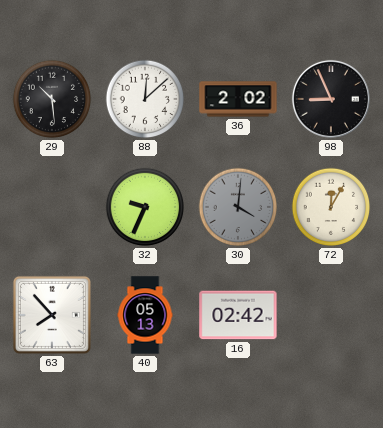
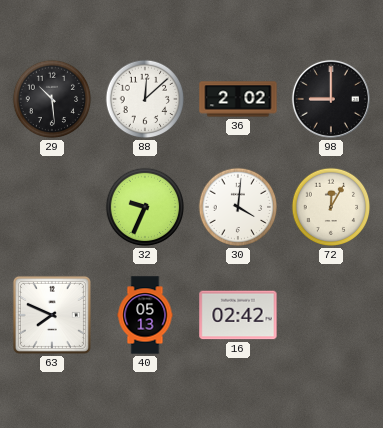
98: 8:56 -> 9:00
30 dial: grey -> white
63: 7:53 -> 7:49
